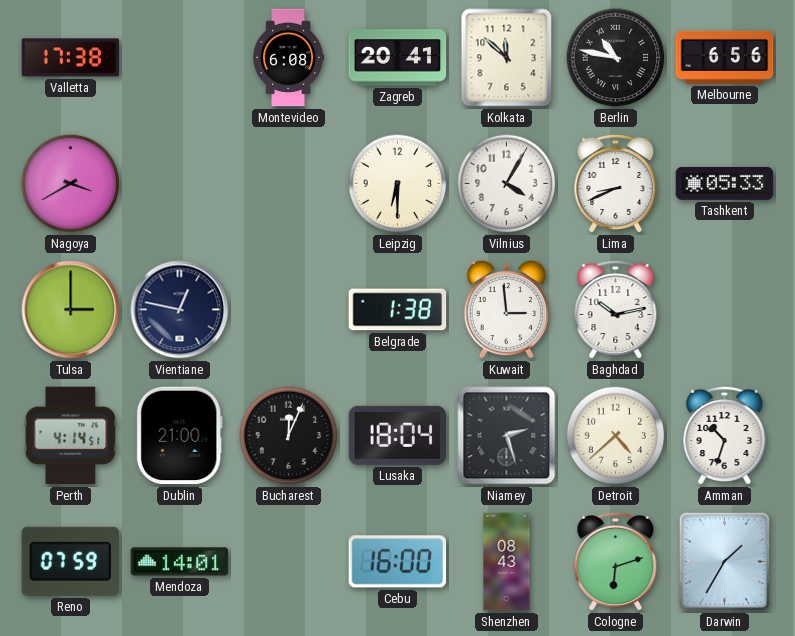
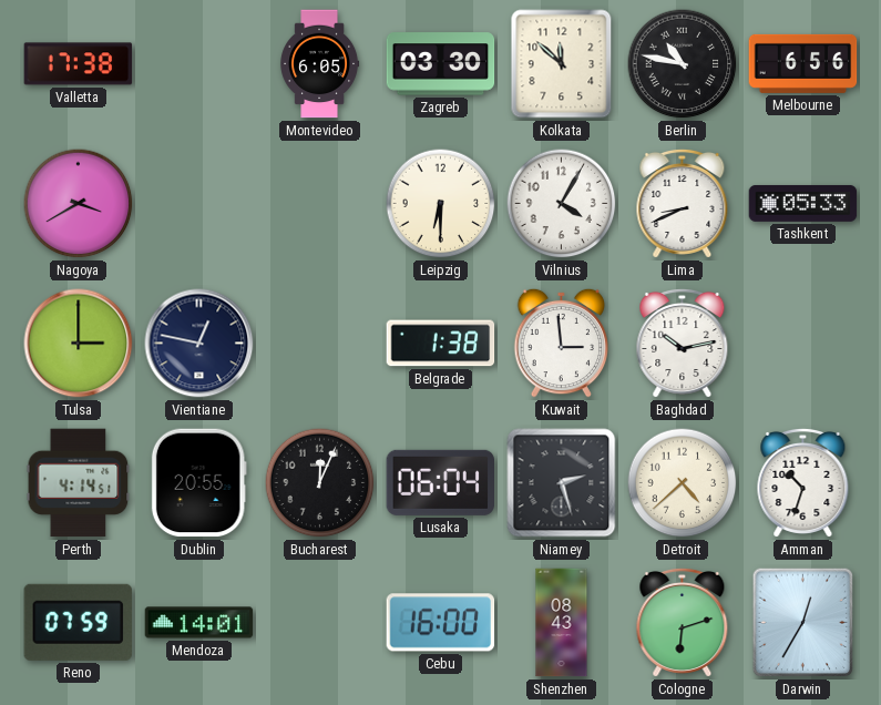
Montevideo: 6:08 -> 6:05
Zagreb: 20:41 -> 03:30
Dublin: 21:00 -> 20:55
Lusaka: 18:04 -> 06:04
Darwin: 1:35 -> 12:35
